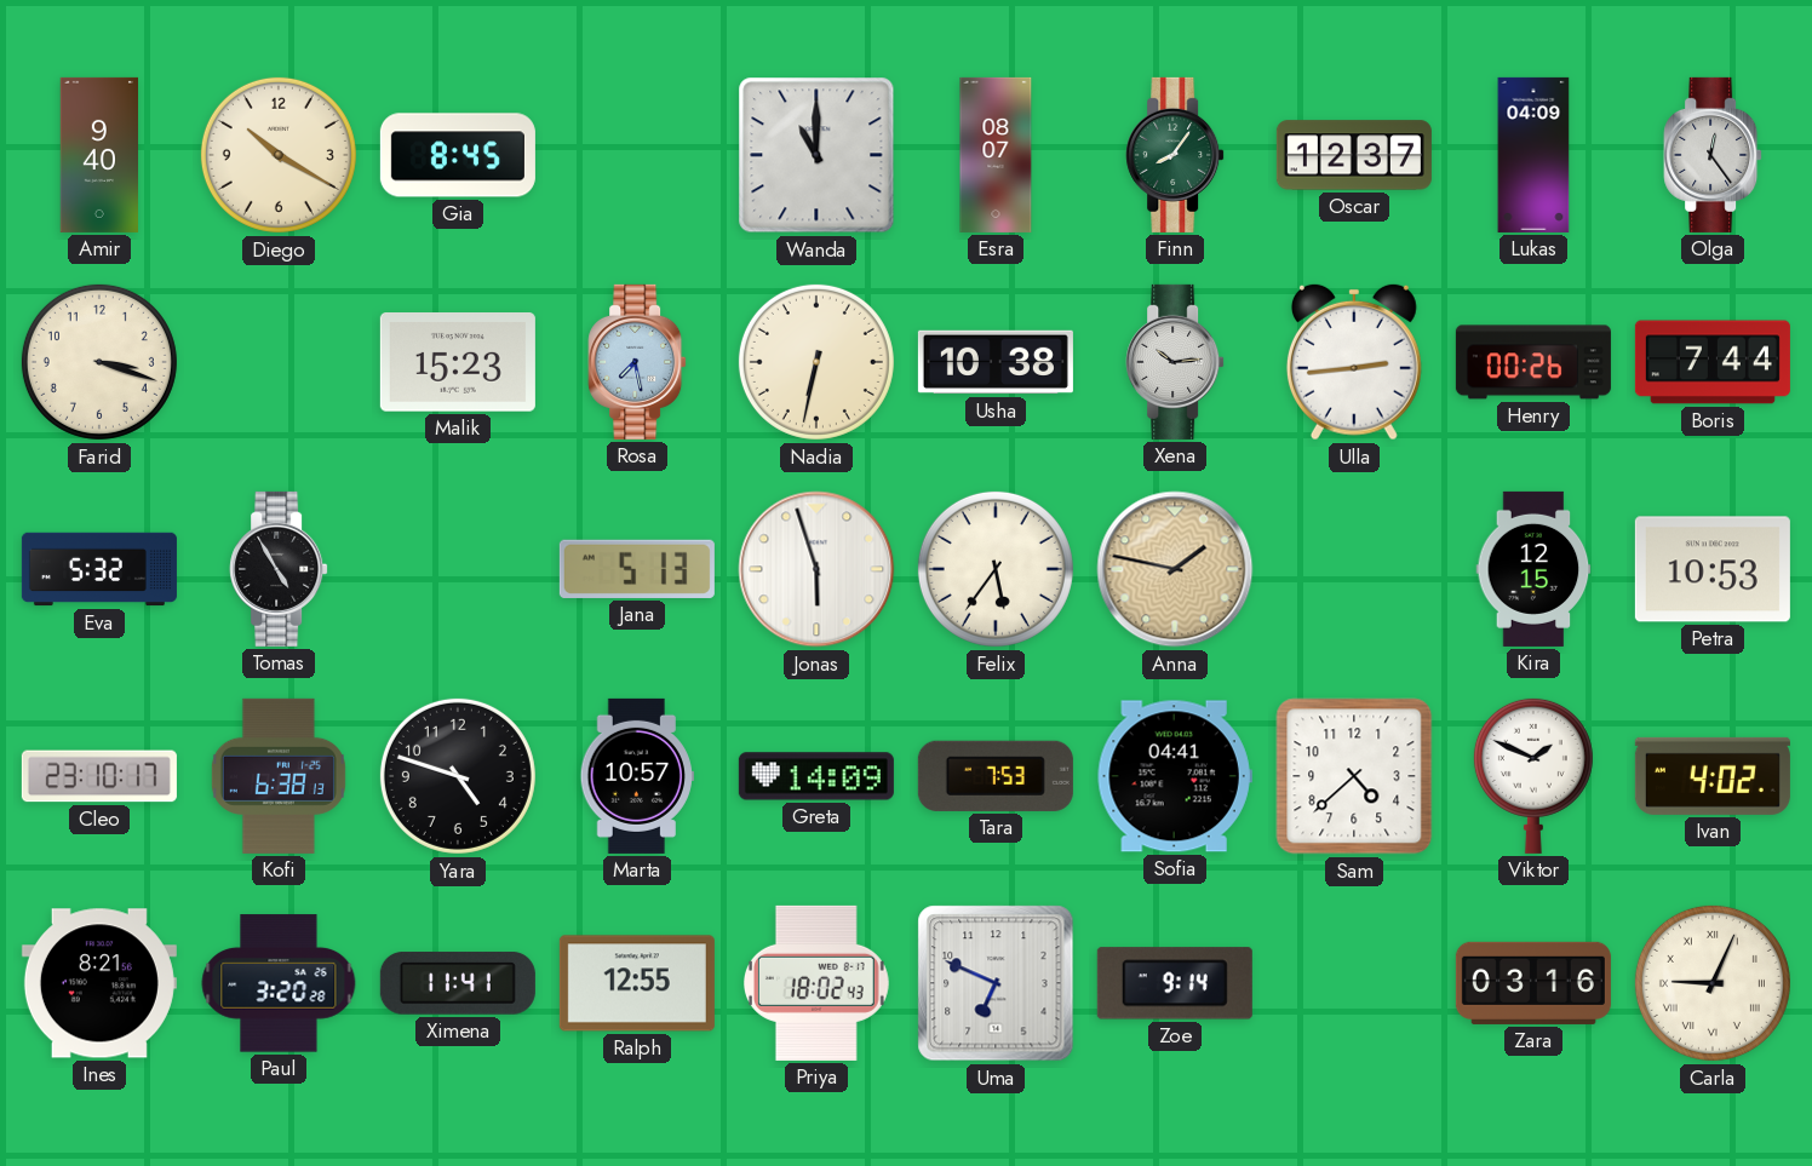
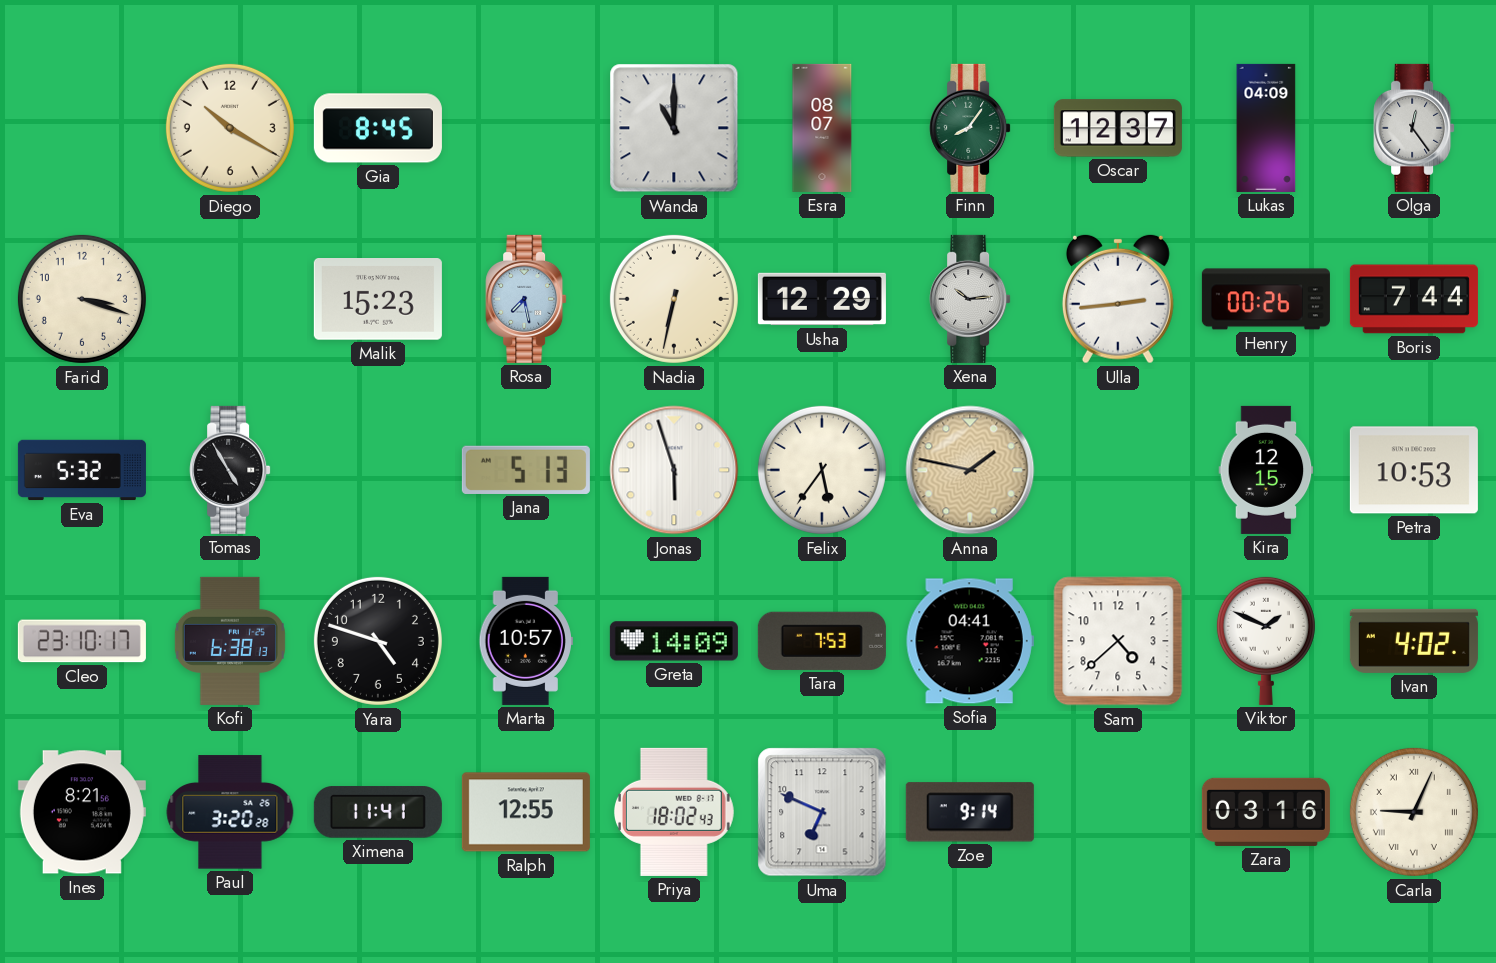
Amir: 9:40 -> none
Usha: 10:38 -> 12:29
